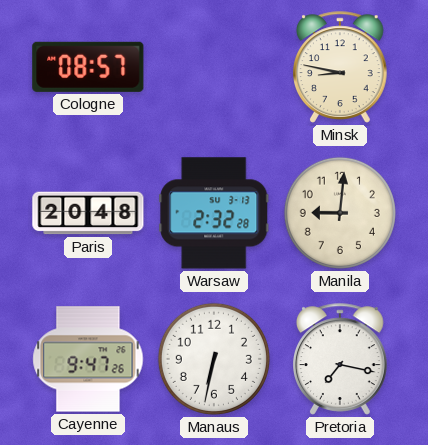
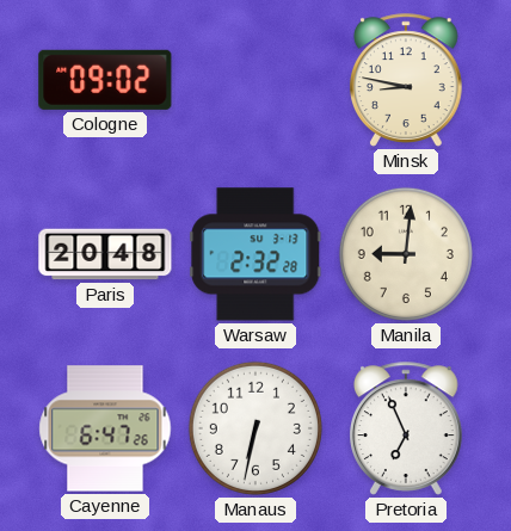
Cologne: 08:57 -> 09:02
Cayenne: 9:47 -> 6:47
Pretoria: 7:17 -> 6:56
